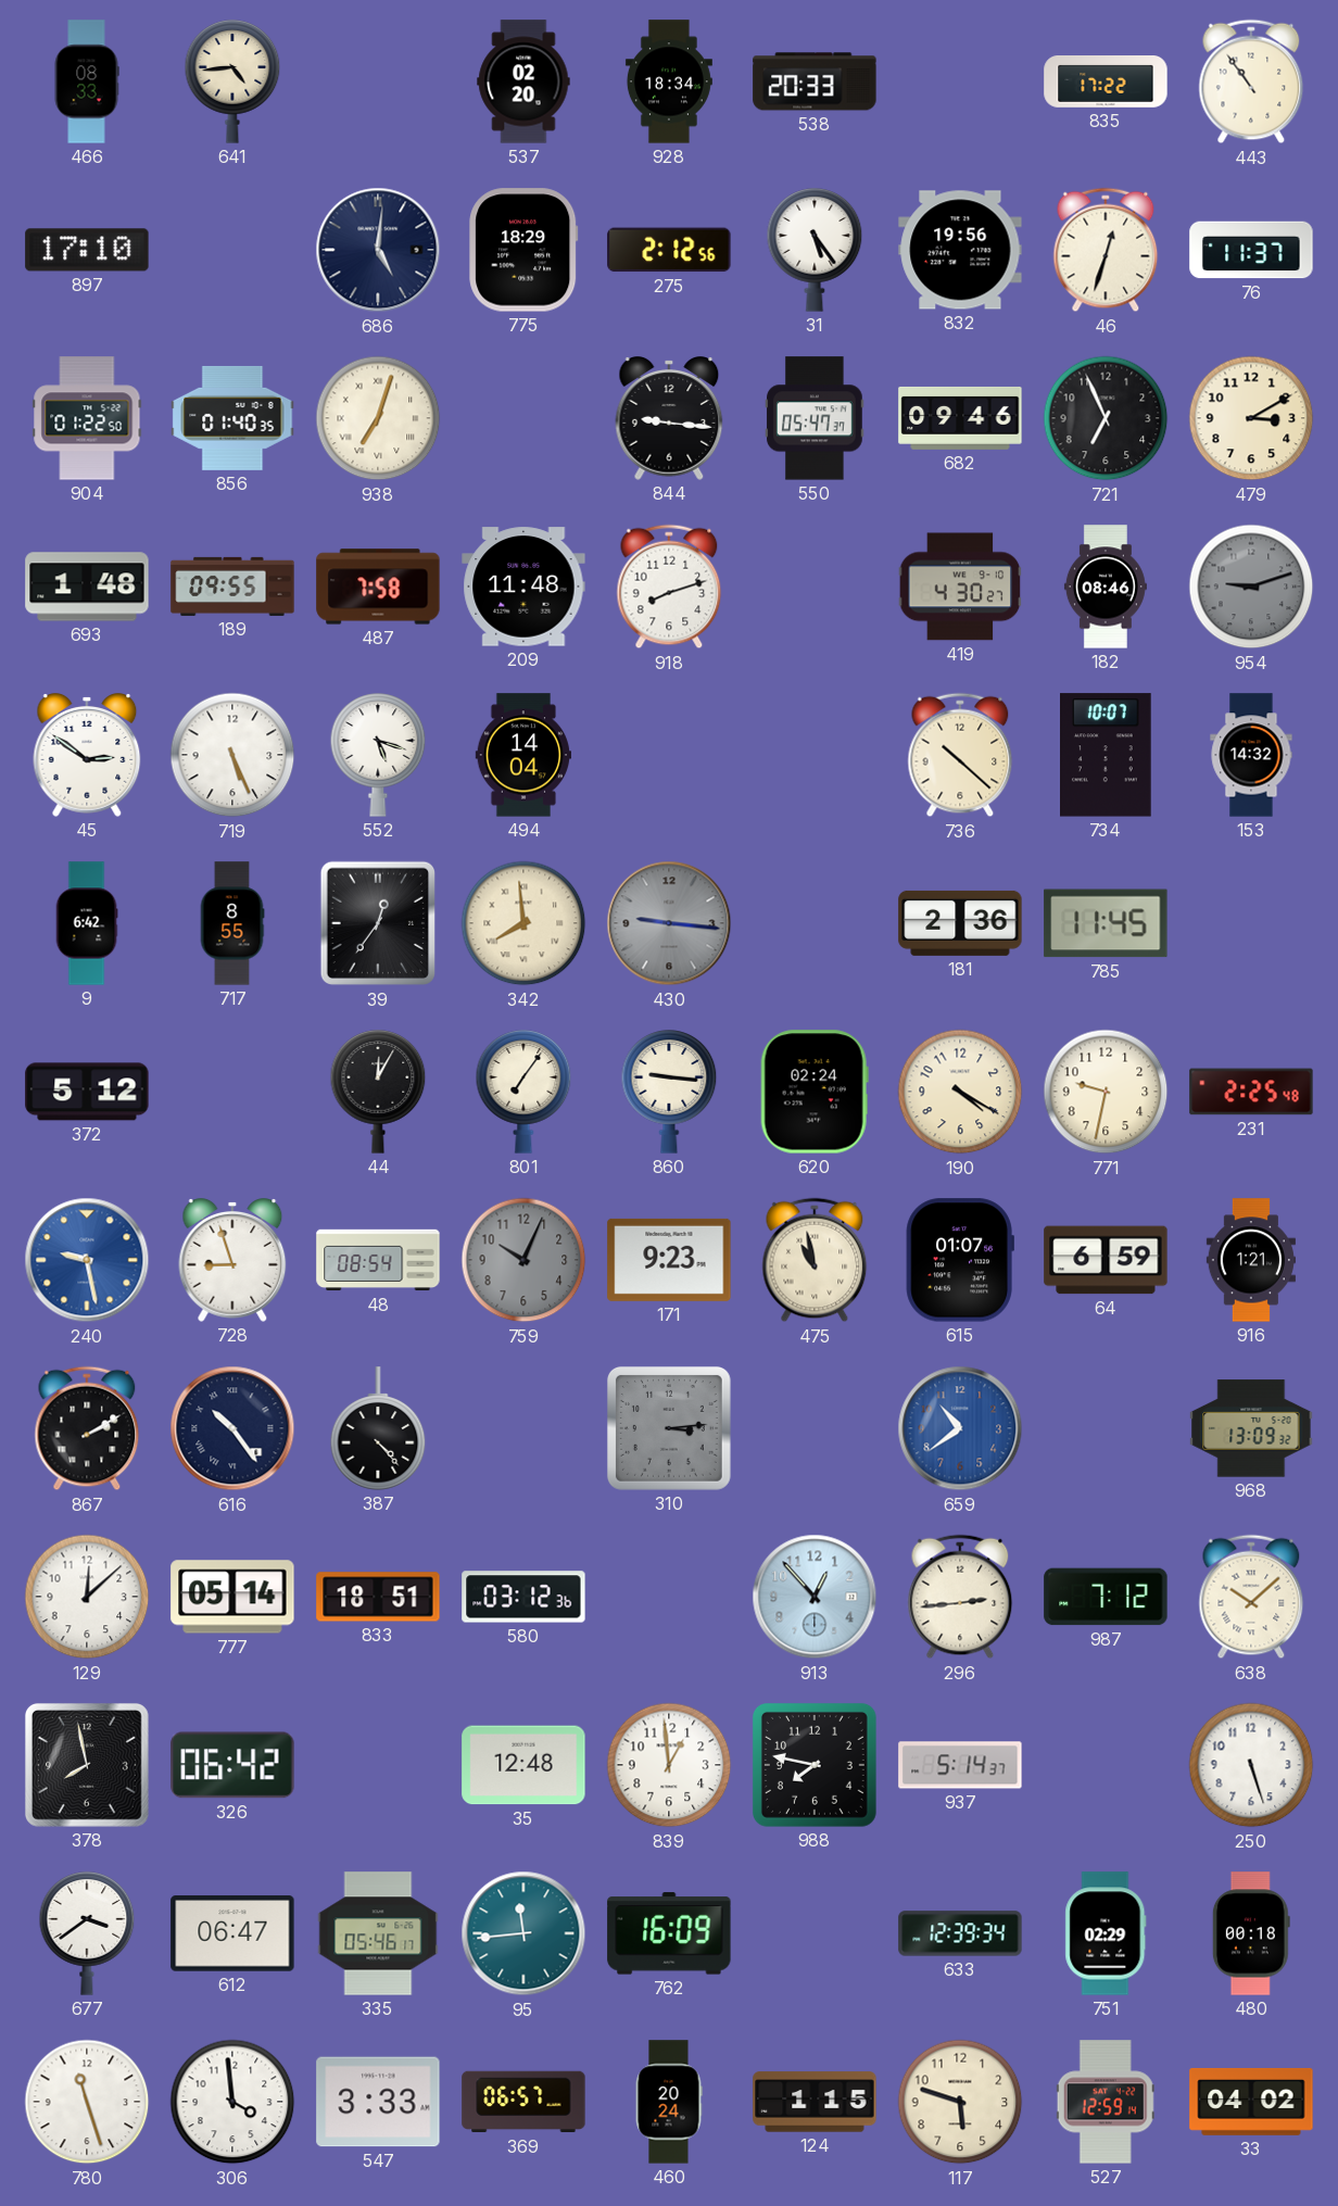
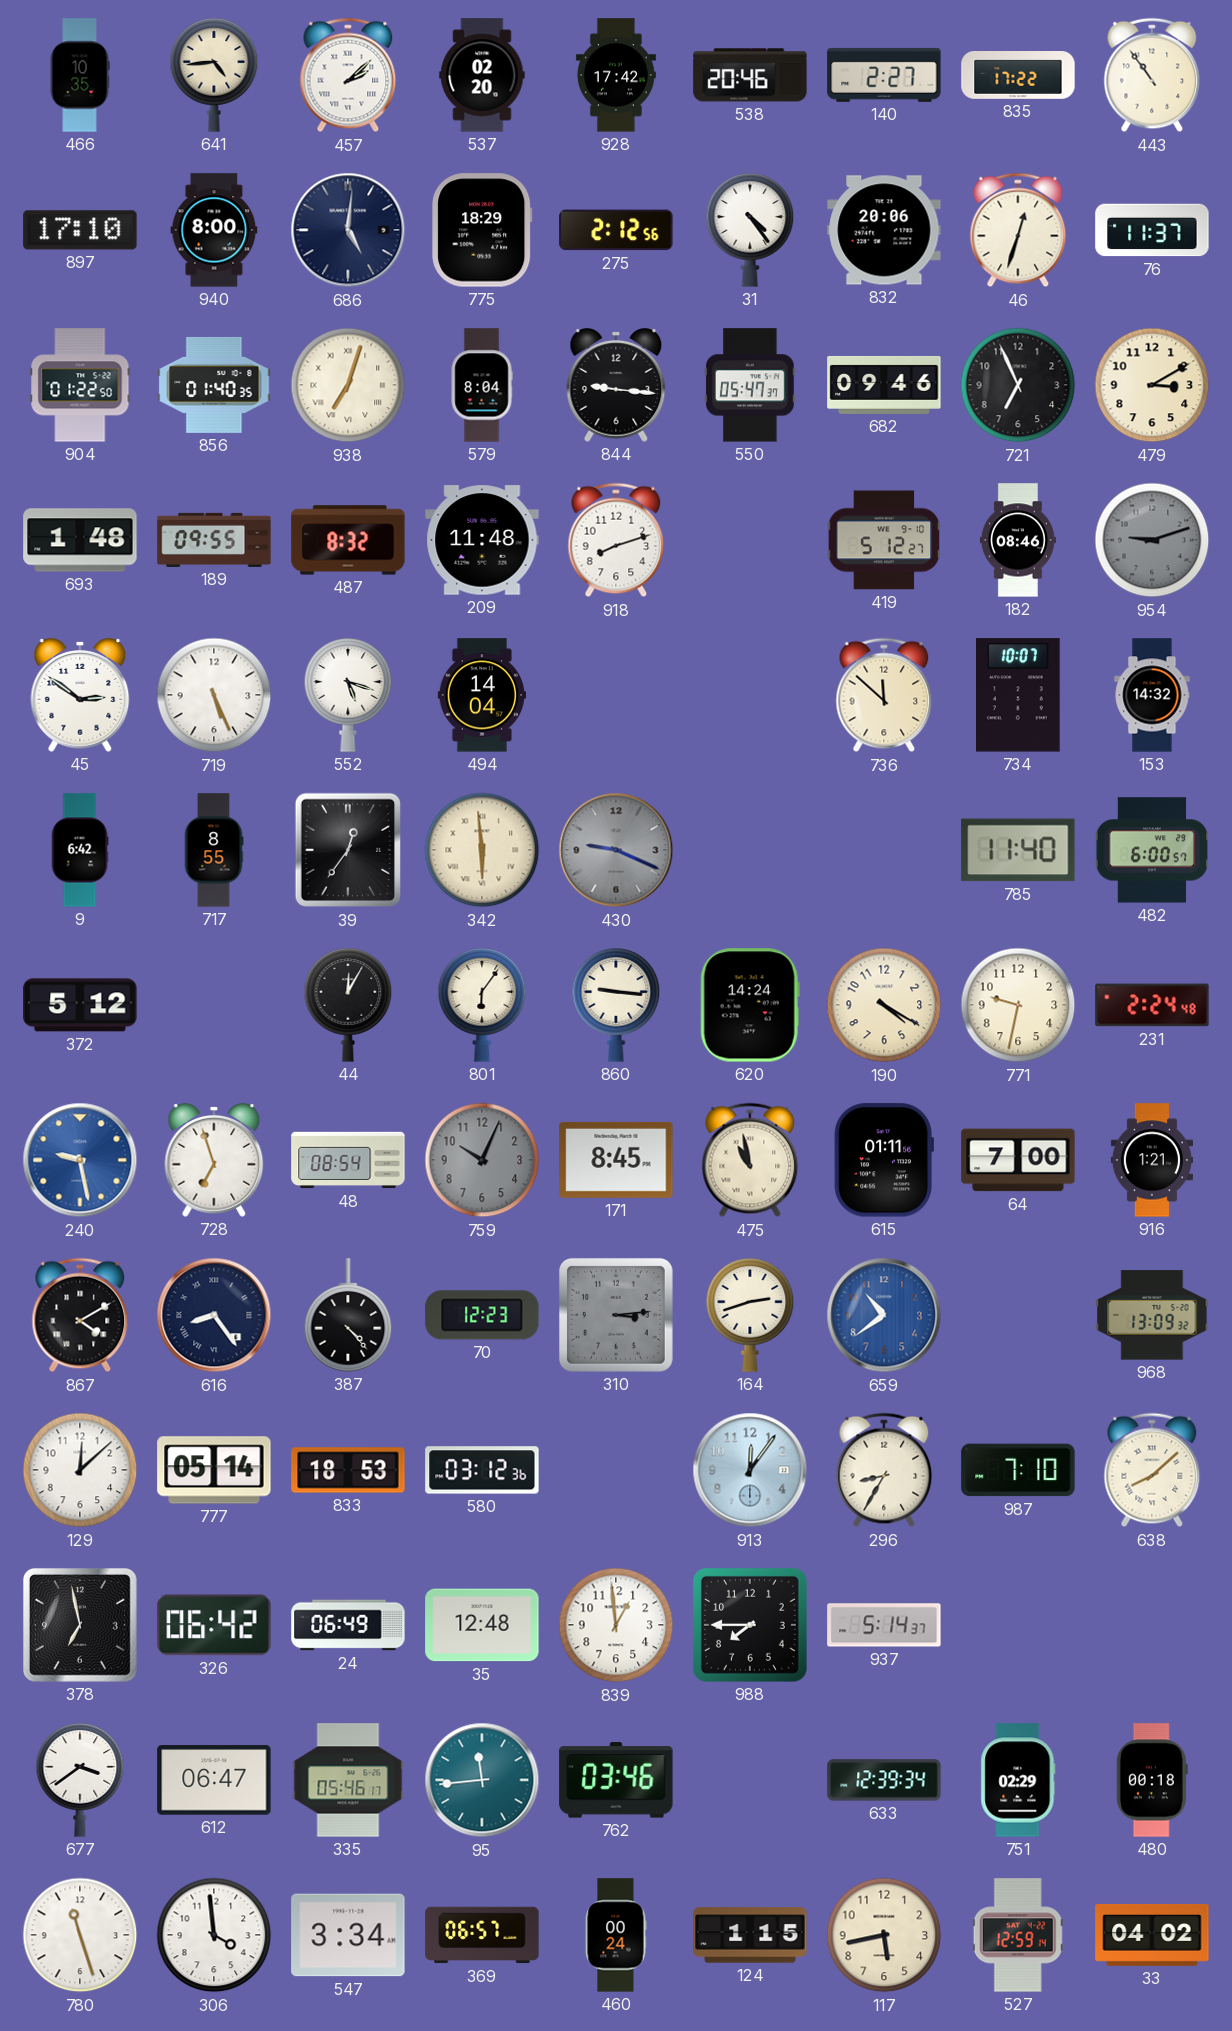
466: 08:33 -> 10:35
457: none -> 2:08
928: 18:34 -> 17:42
538: 20:33 -> 20:46
140: none -> 2:27
940: none -> 8:00
31: 5:24 -> 4:24
832: 19:56 -> 20:06
579: none -> 8:04
487: 7:58 -> 8:32
419: 4:30 -> 5:12
736: 10:22 -> 11:52
342: 7:59 -> 5:59
430: 9:16 -> 9:19
181: 2:36 -> none
785: 11:45 -> 11:40
482: none -> 6:00
801: 7:06 -> 6:06
620: 02:24 -> 14:24
231: 2:25 -> 2:24
728: 8:57 -> 6:57
171: 9:23 -> 8:45
615: 01:07 -> 01:11
64: 6:59 -> 7:00
867: 2:10 -> 4:10
616: 10:24 -> 8:24
70: none -> 12:23
164: none -> 2:42
833: 18:51 -> 18:53
913: 12:53 -> 12:06
296: 2:44 -> 8:35
987: 7:12 -> 7:10
638: 10:08 -> 8:08
378: 7:58 -> 6:58
24: none -> 06:49
988: 7:47 -> 7:45
250: 5:27 -> none
762: 16:09 -> 03:46
547: 3:33 -> 3:34
460: 20:24 -> 00:24
117: 5:48 -> 5:43
